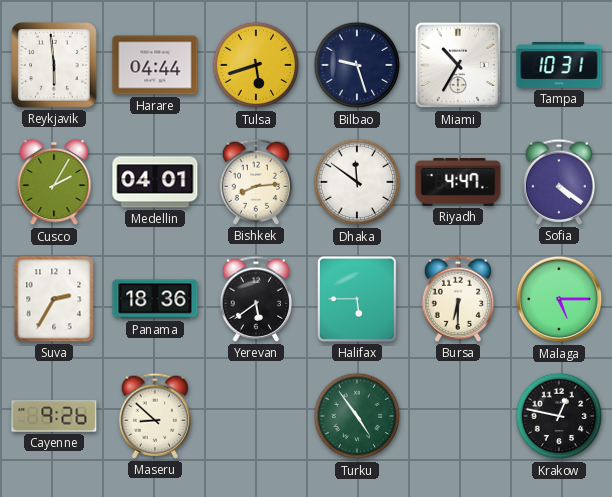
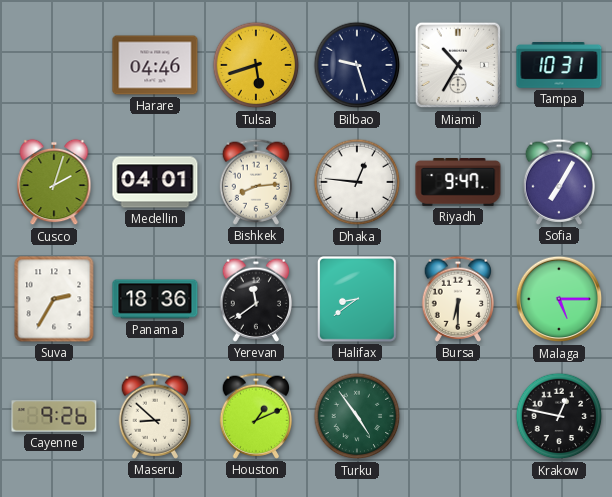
Reykjavik: 5:59 -> none
Harare: 04:44 -> 04:46
Cusco: 2:05 -> 2:03
Dhaka: 11:51 -> 12:46
Riyadh: 4:47 -> 9:47
Sofia: 4:21 -> 7:05
Yerevan: 5:39 -> 11:39
Halifax: 5:45 -> 8:39
Houston: none -> 1:11
